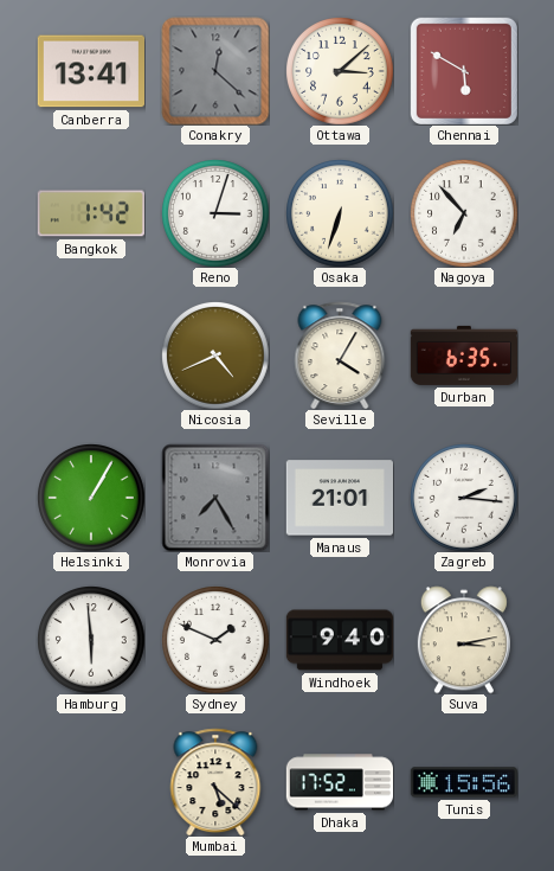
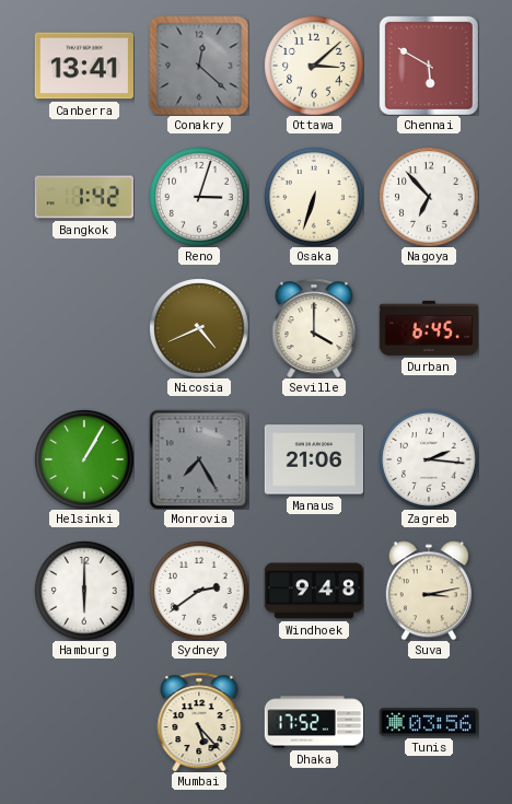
Seville: 4:05 -> 4:00
Durban: 6:35 -> 6:45
Manaus: 21:01 -> 21:06
Hamburg: 5:59 -> 6:00
Sydney: 1:49 -> 2:39
Windhoek: 9:40 -> 9:48
Mumbai: 5:22 -> 5:23
Tunis: 15:56 -> 03:56
